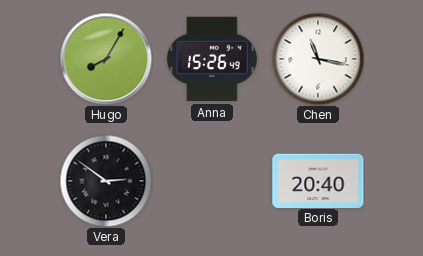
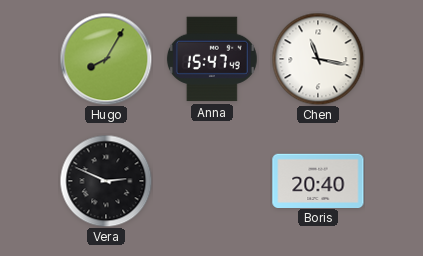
Anna: 15:26 -> 15:47
Vera: 2:51 -> 2:49
